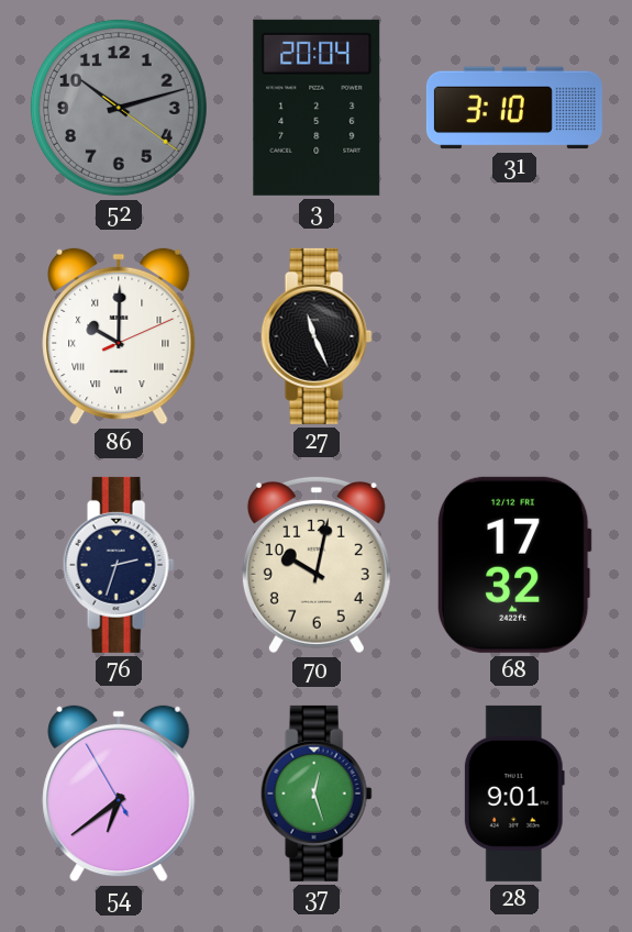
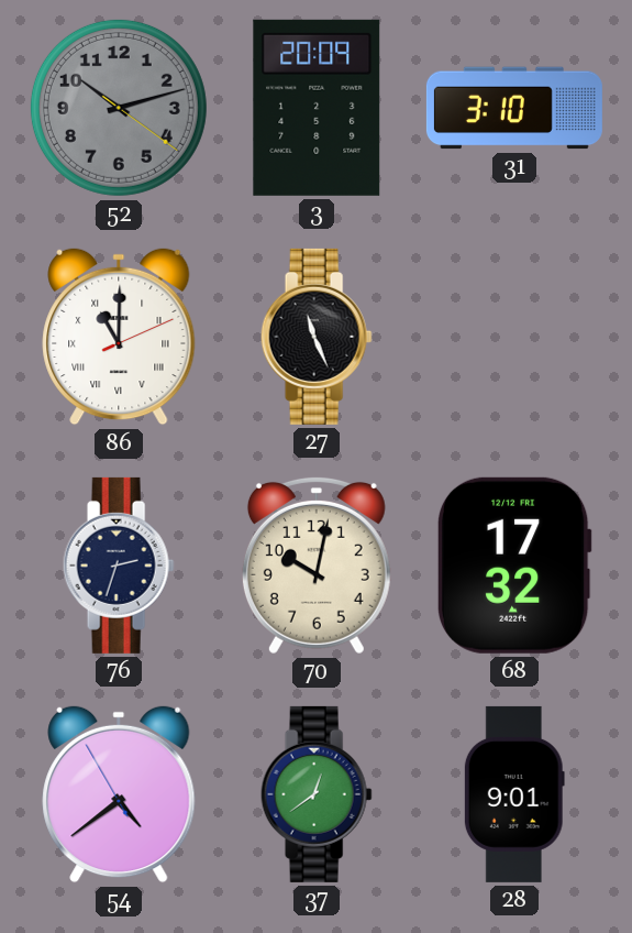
3: 20:04 -> 20:09
86: 10:00 -> 11:00
54: 6:38 -> 4:38
37: 12:27 -> 12:39
